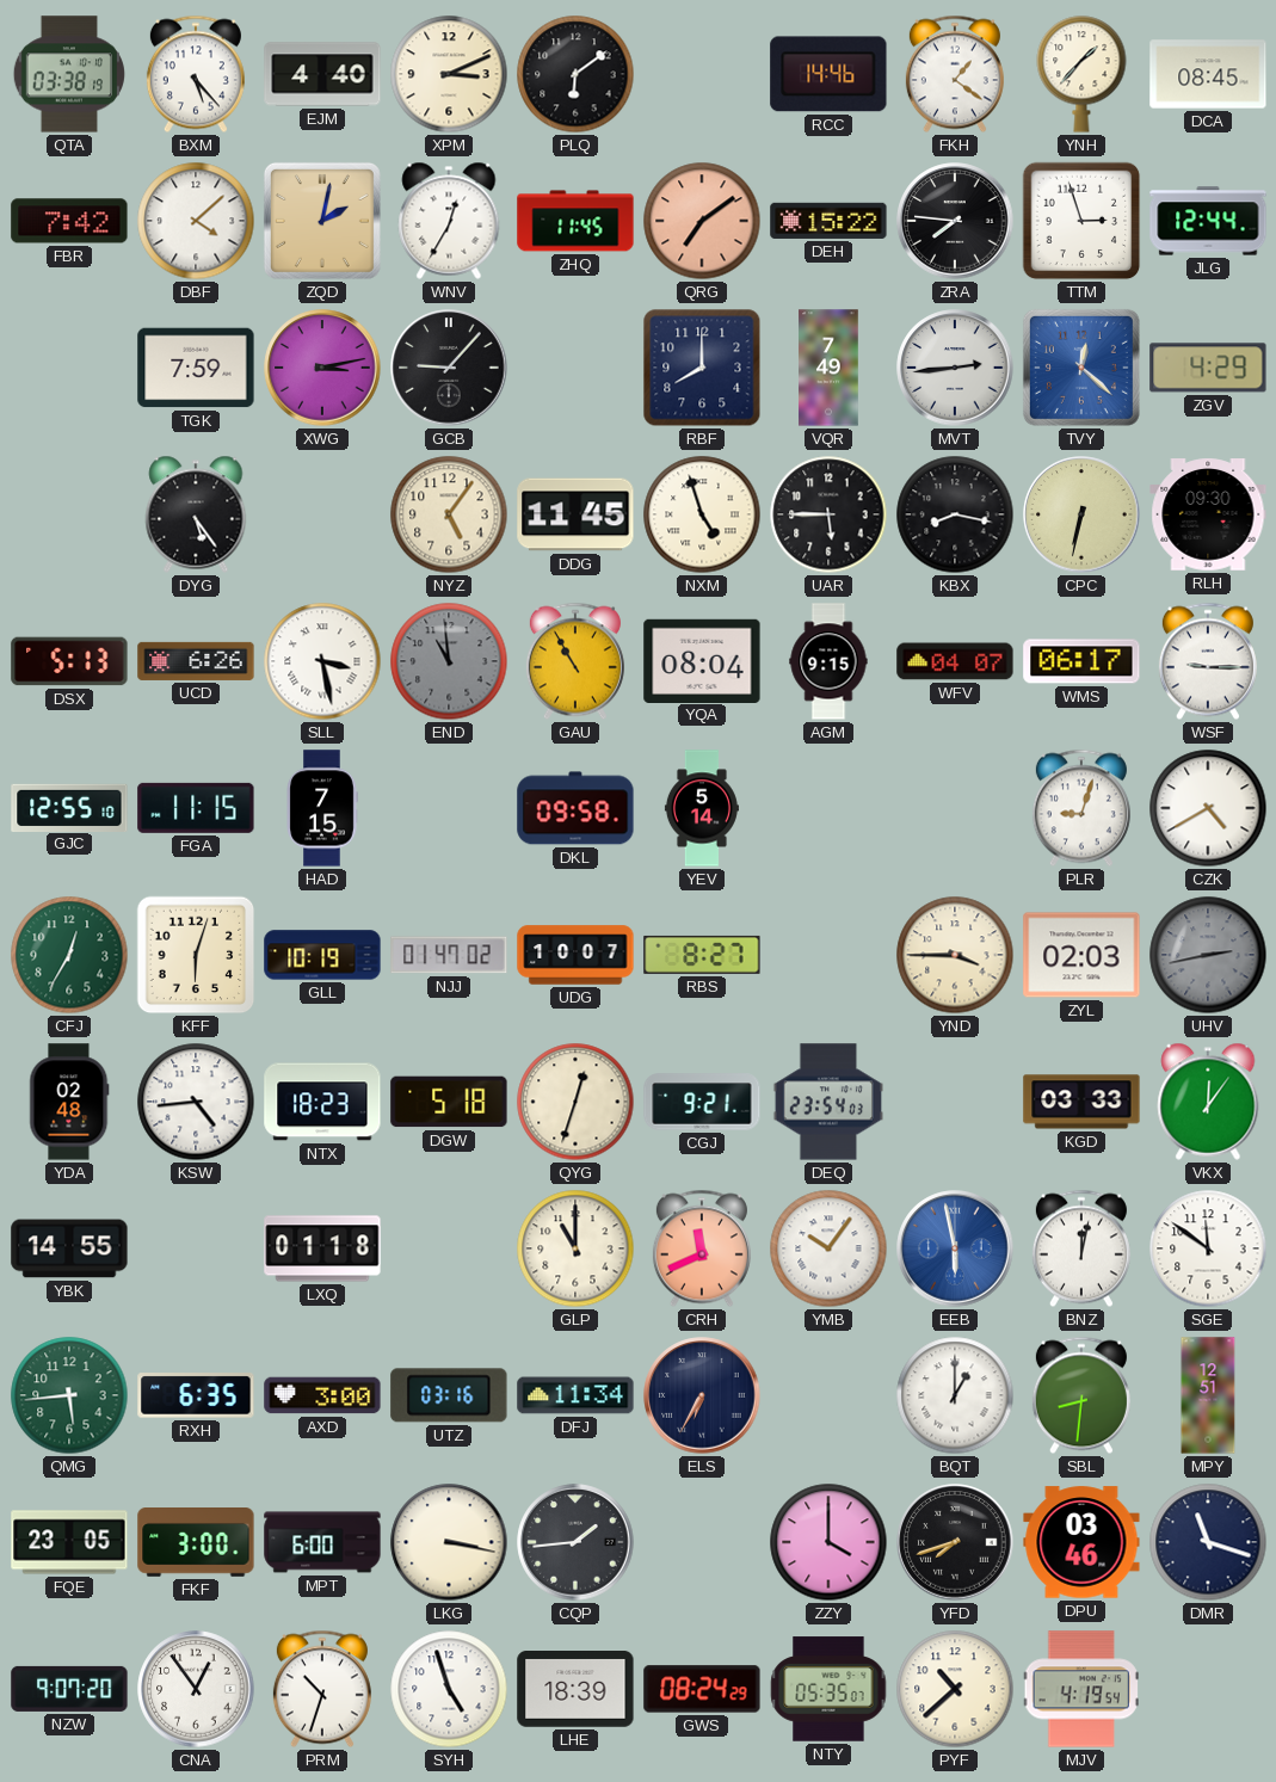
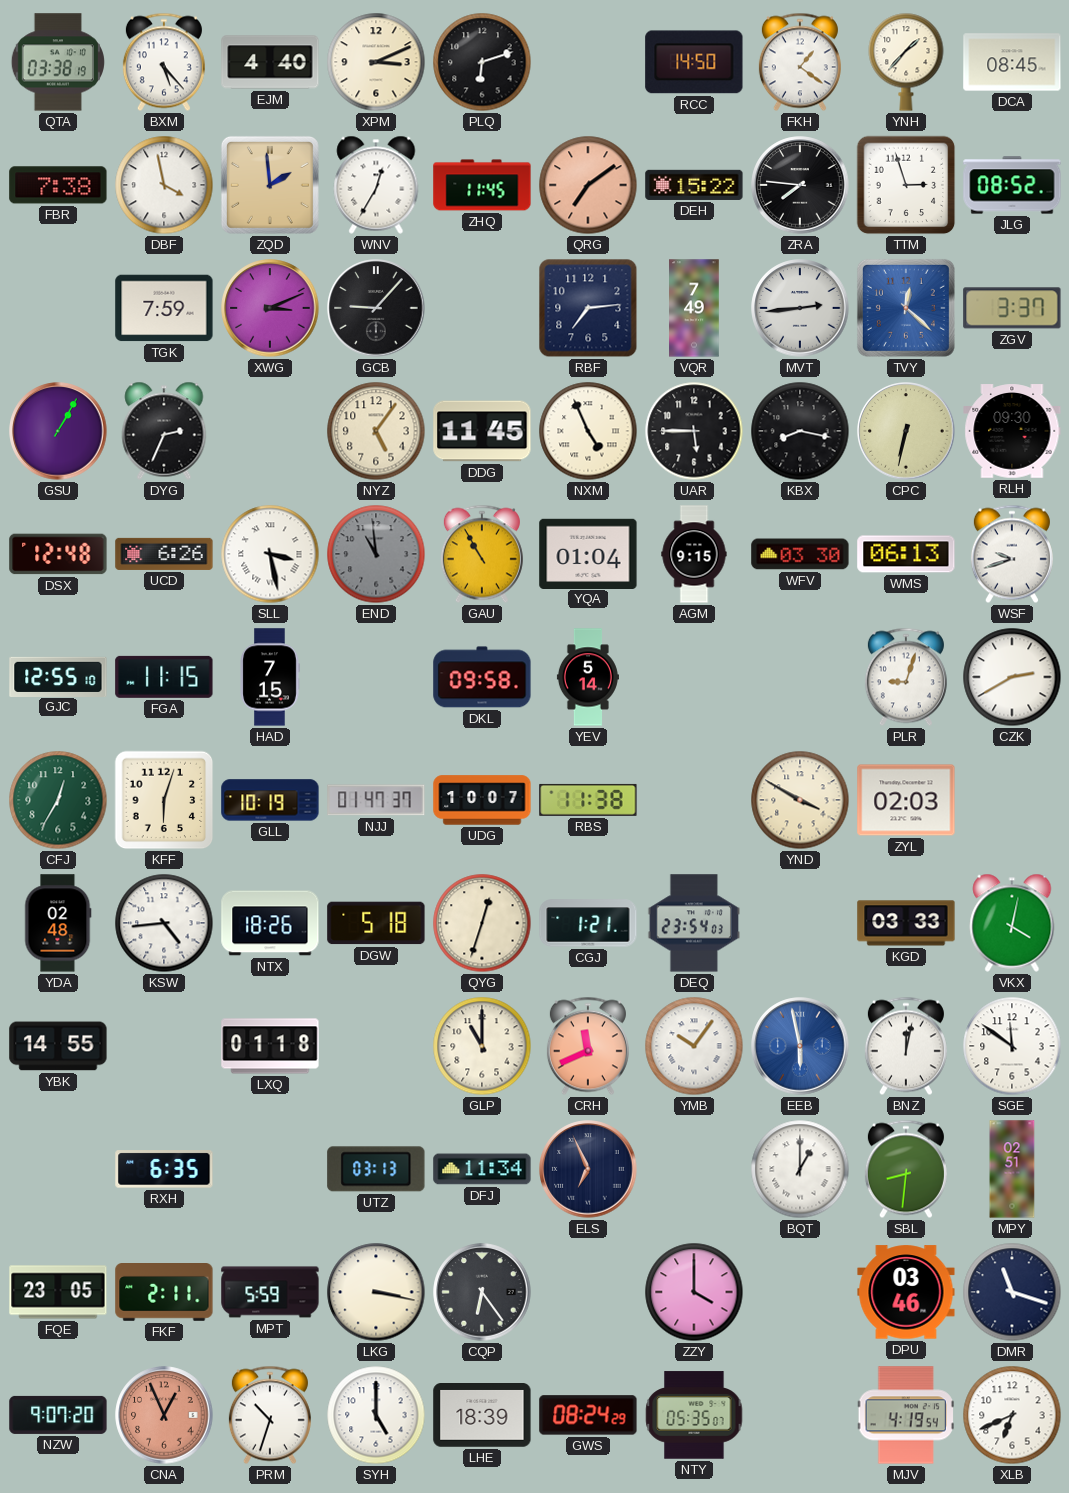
PLQ: 6:09 -> 6:12
RCC: 14:46 -> 14:50
FBR: 7:42 -> 7:38
DBF: 4:08 -> 3:58
ZQD: 2:02 -> 1:59
JLG: 12:44 -> 08:52
XWG: 3:13 -> 3:11
RBF: 8:00 -> 7:14
ZGV: 4:29 -> 3:37
GSU: none -> 1:05
DYG: 5:24 -> 2:34
NXM: 4:57 -> 4:56
DSX: 5:13 -> 12:48
YQA: 08:04 -> 01:04
WFV: 04:07 -> 03:30
WMS: 06:17 -> 06:13
WSF: 9:15 -> 9:42
CZK: 4:40 -> 2:40
NJJ: 01:47:02 -> 01:47:37
RBS: 8:27 -> 11:38
YND: 3:45 -> 3:50
UHV: 2:43 -> none
NTX: 18:23 -> 18:26
CGJ: 9:21 -> 1:21
VKX: 12:06 -> 4:02
QMG: 5:44 -> none
AXD: 3:00 -> none
UTZ: 03:16 -> 03:13
ELS: 6:35 -> 6:56
MPY: 12:51 -> 02:51
FKF: 3:00 -> 2:11
MPT: 6:00 -> 5:59
CQP: 1:44 -> 6:24
YFD: 7:42 -> none
CNA: 12:54 -> 12:56
CNA dial: white -> salmon
SYH: 4:57 -> 5:00
PYF: 10:38 -> none
XLB: none -> 6:41
